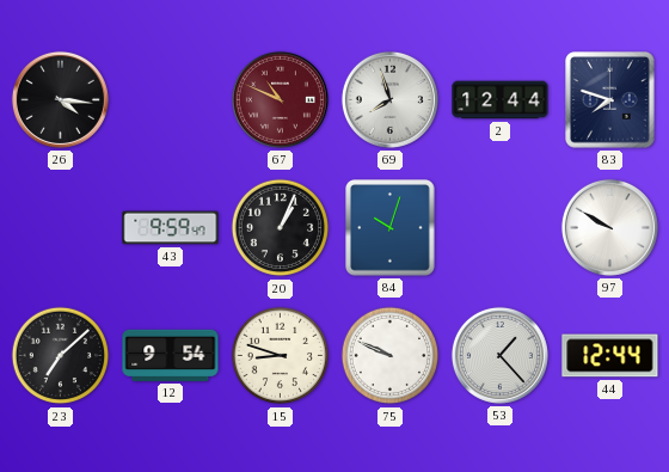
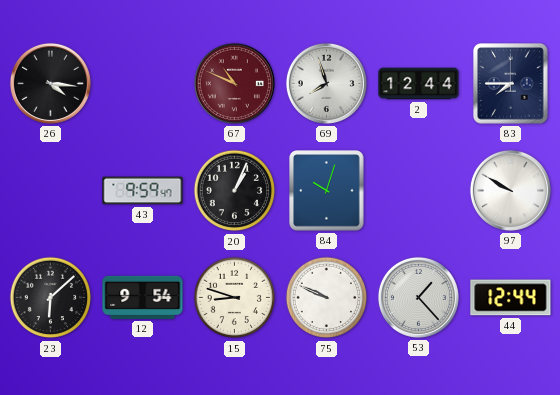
83: 7:48 -> 7:45
23: 7:08 -> 6:08
